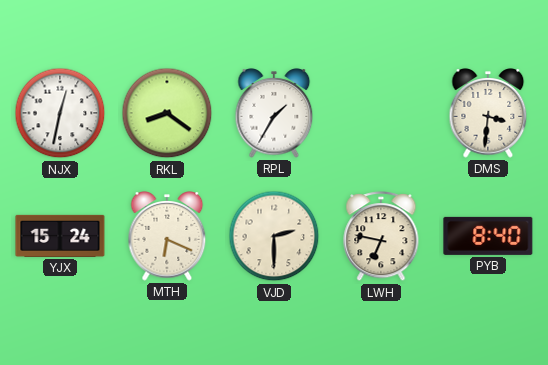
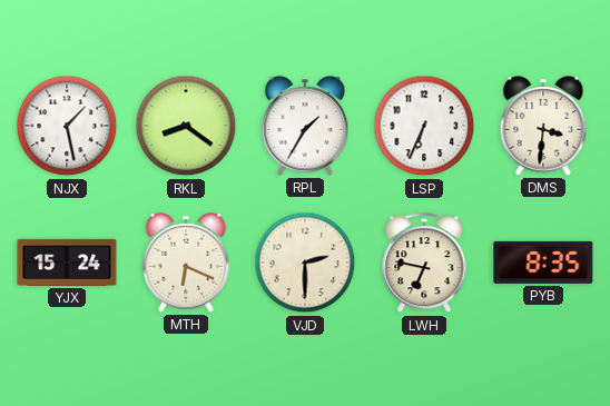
NJX: 12:32 -> 1:28
LSP: none -> 6:34
PYB: 8:40 -> 8:35
